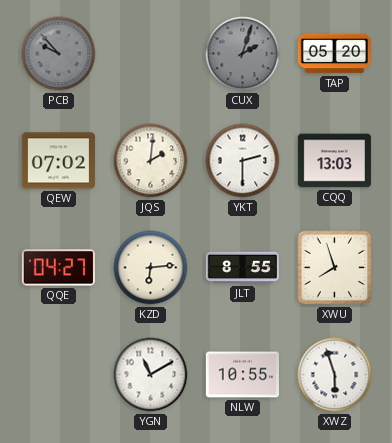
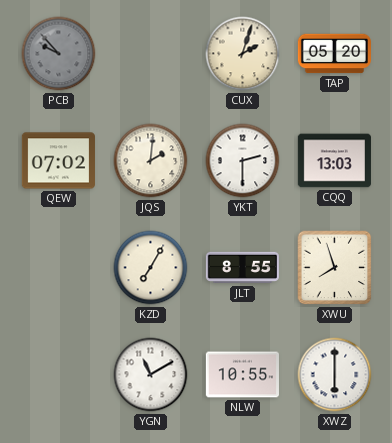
CUX dial: grey -> cream
QQE: 04:27 -> none
KZD: 6:14 -> 7:05
XWZ: 5:57 -> 6:00
